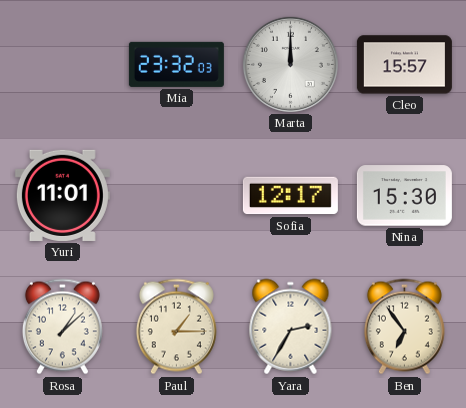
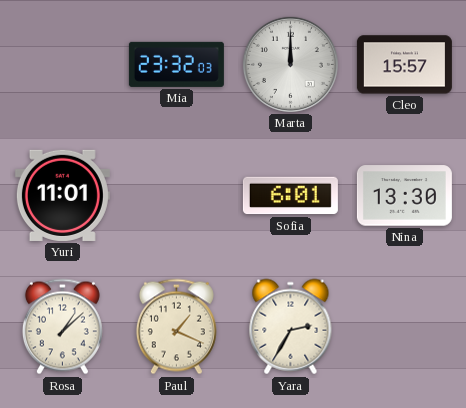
Sofia: 12:17 -> 6:01
Nina: 15:30 -> 13:30
Paul: 1:15 -> 1:19
Ben: 6:54 -> none
